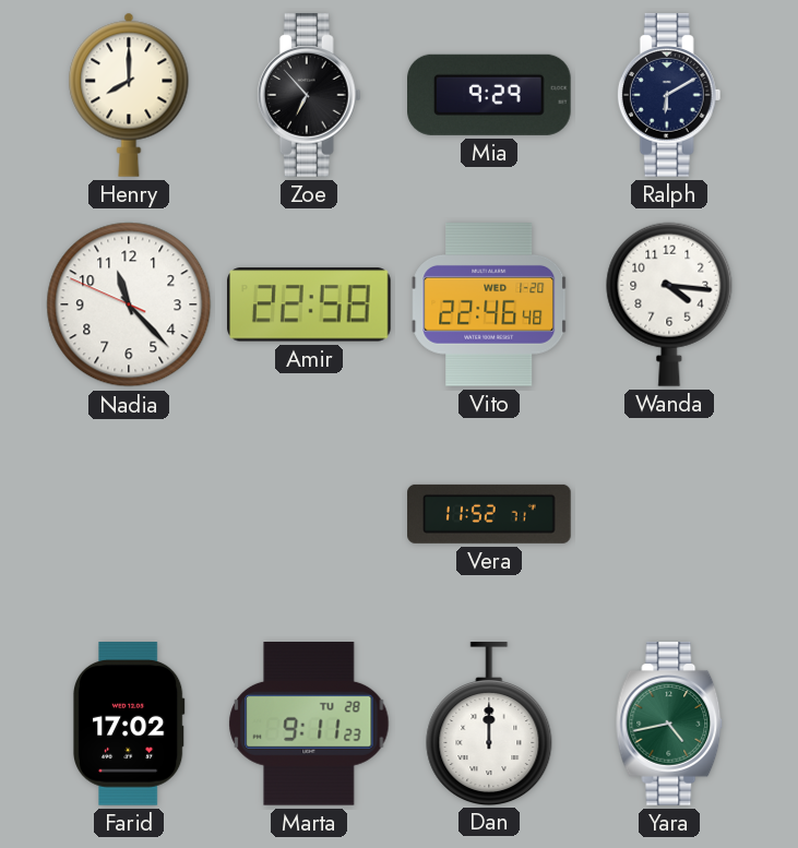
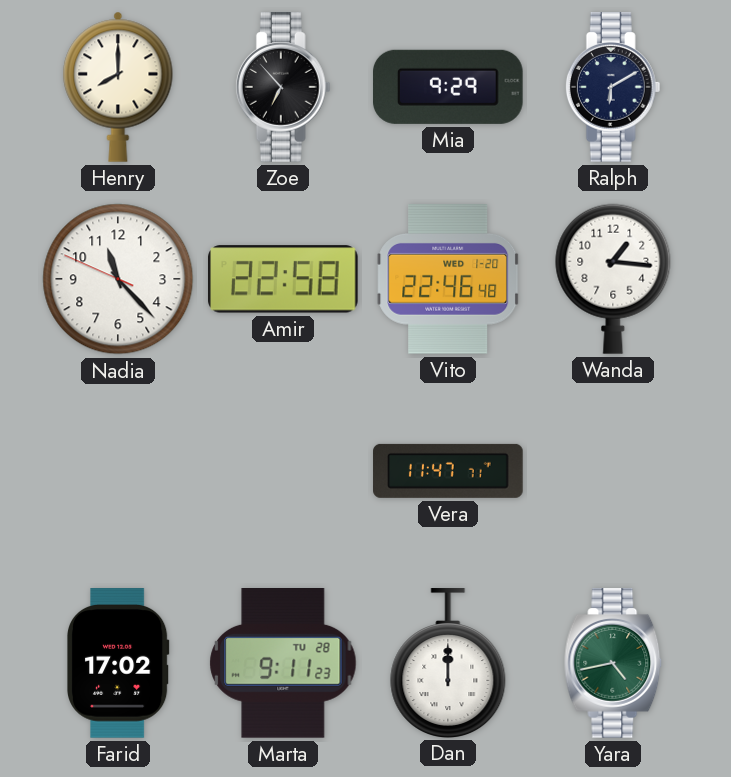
Wanda: 4:16 -> 1:16
Vera: 11:52 -> 11:47
